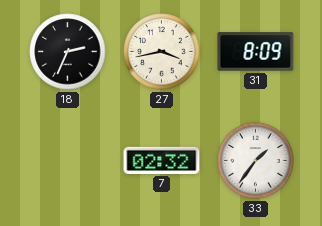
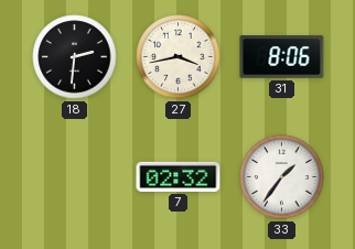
18: 2:34 -> 2:31
31: 8:09 -> 8:06
